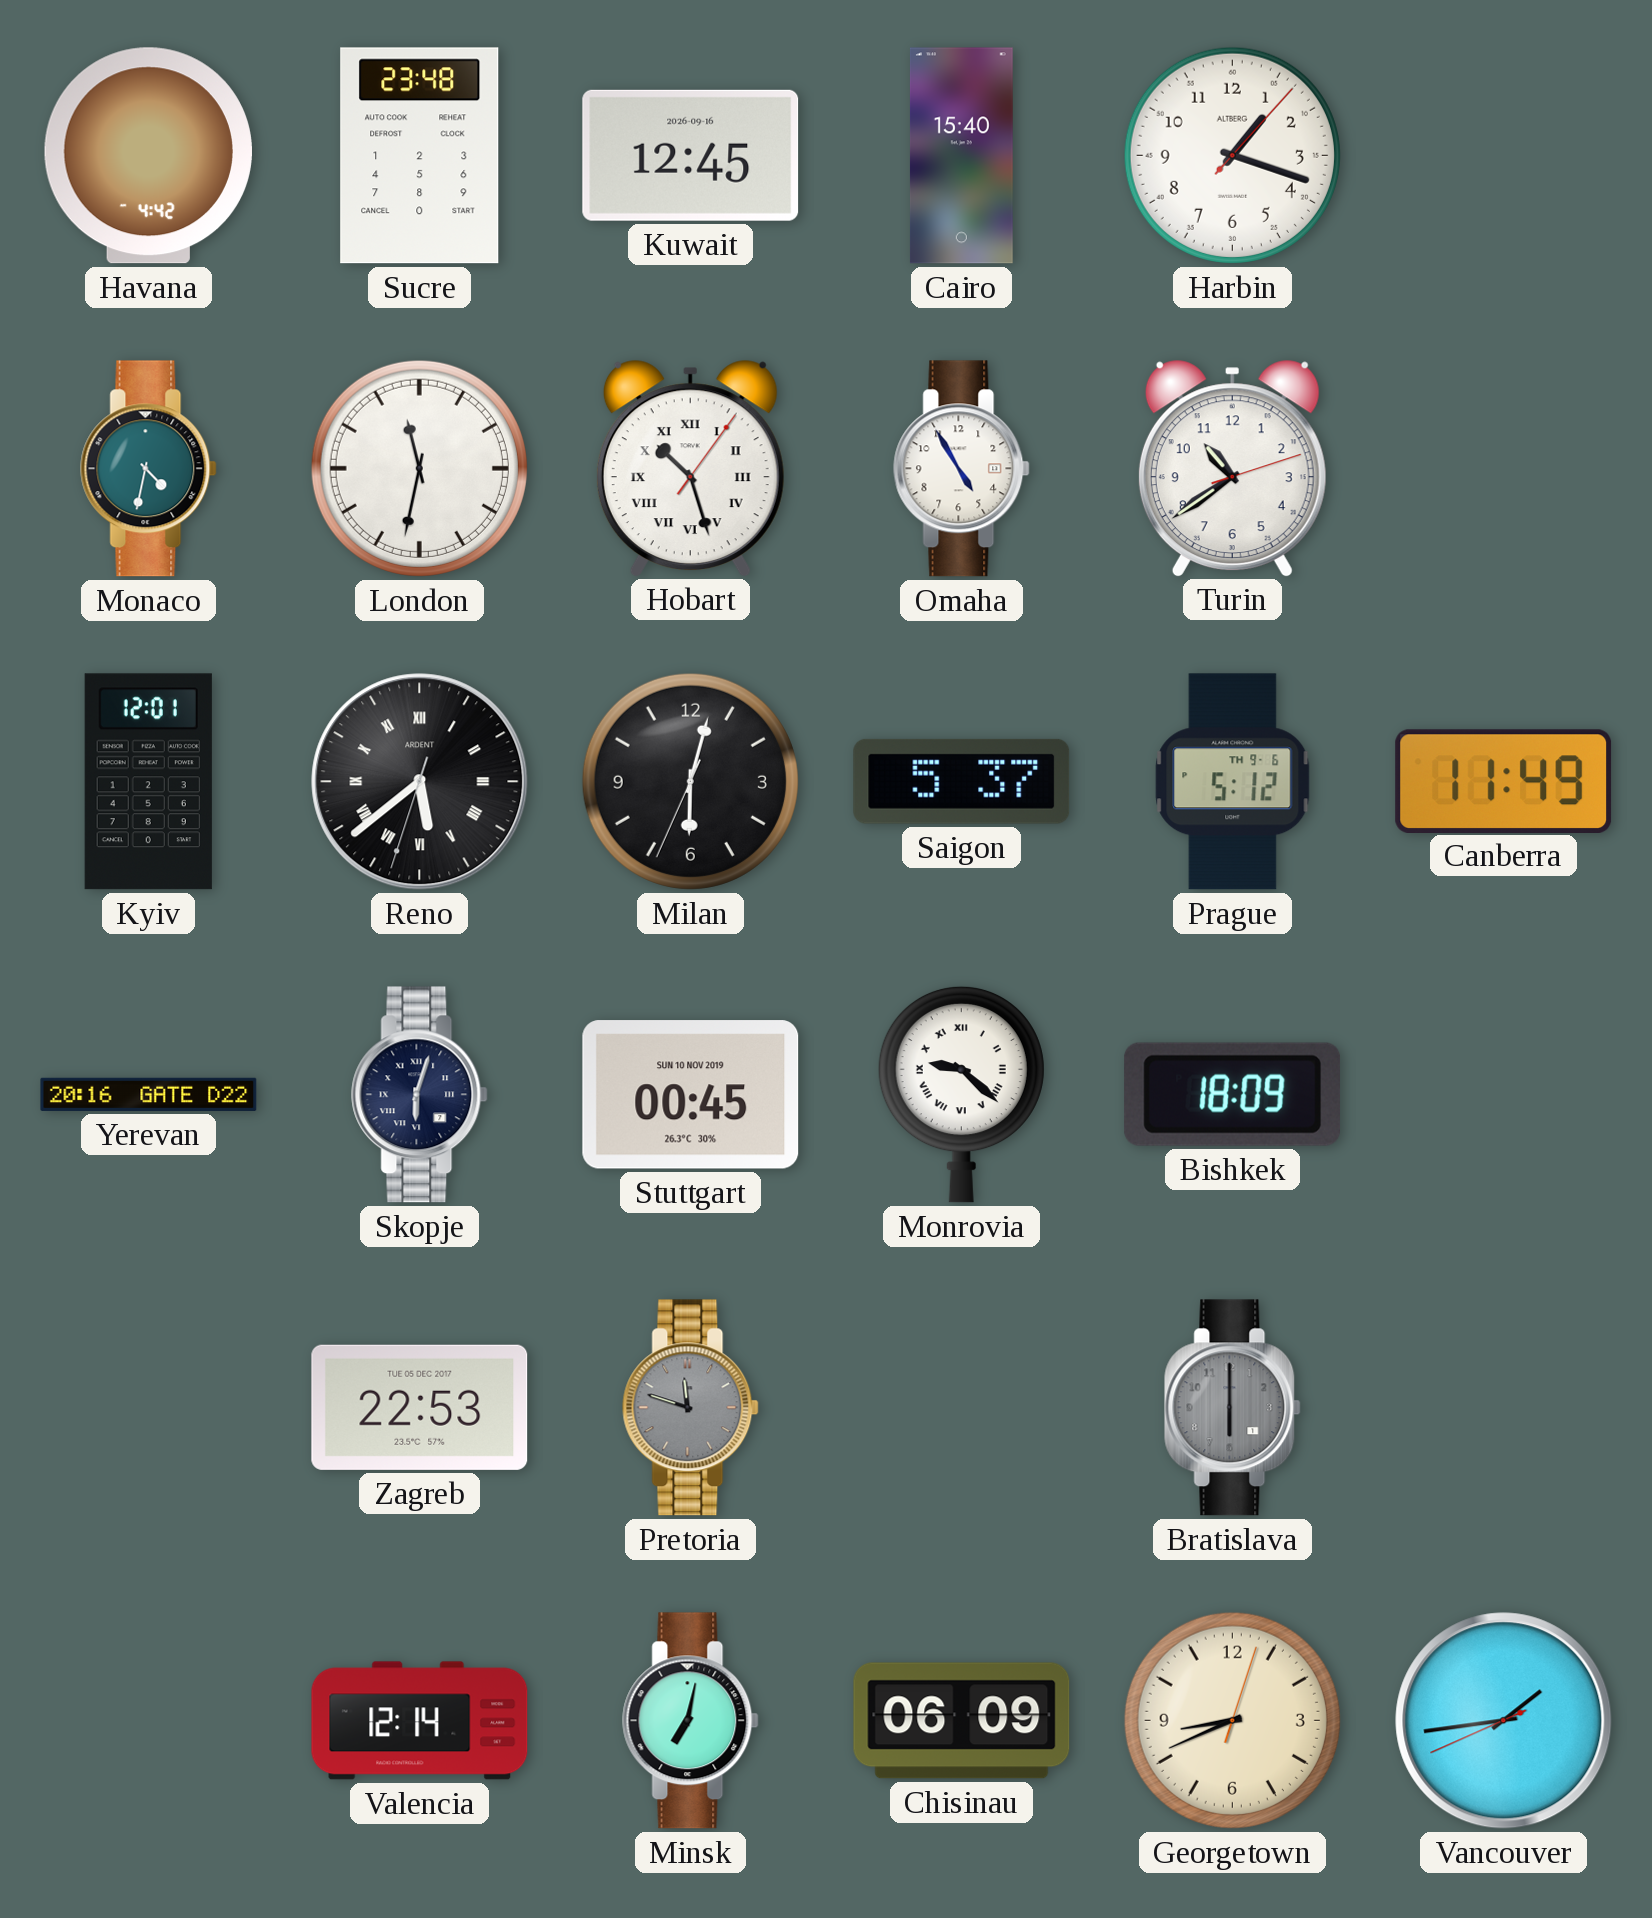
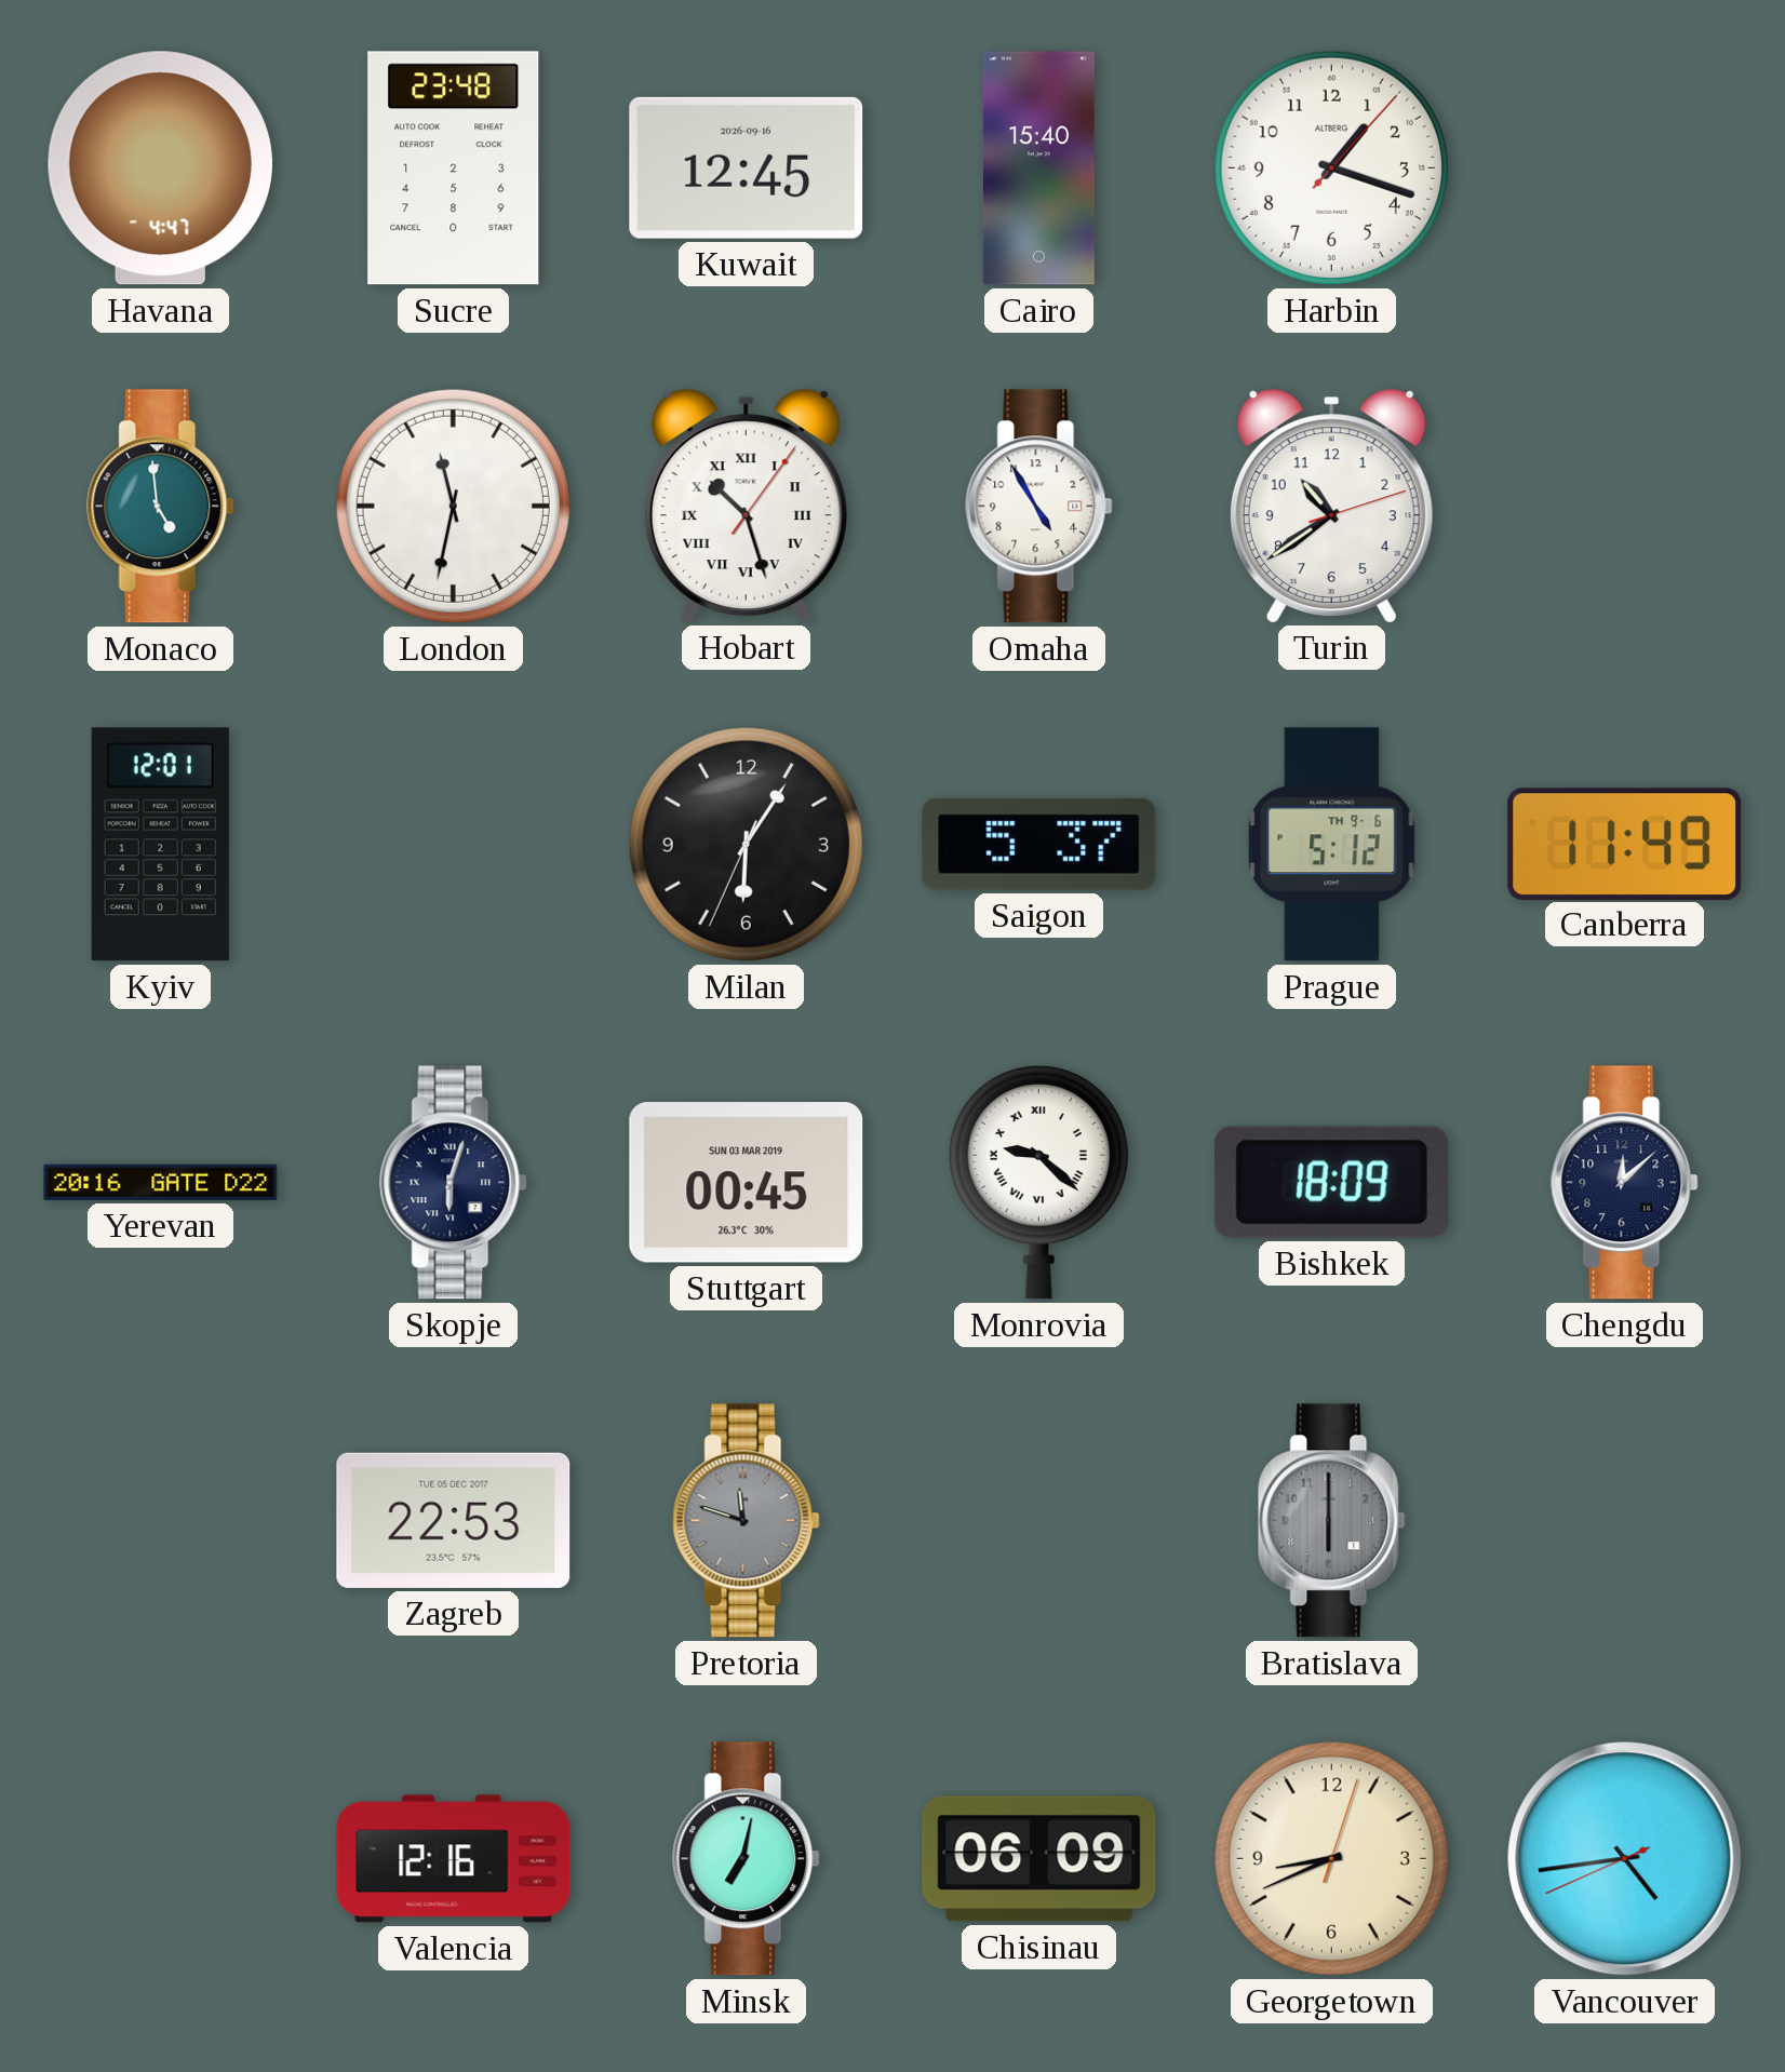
Havana: 4:42 -> 4:47
Monaco: 4:32 -> 4:59
Reno: 5:38 -> none
Milan: 6:02 -> 6:05
Stuttgart date: SUN 10 NOV 2019 -> SUN 03 MAR 2019
Chengdu: none -> 12:08
Valencia: 12:14 -> 12:16
Vancouver: 1:43 -> 4:43
